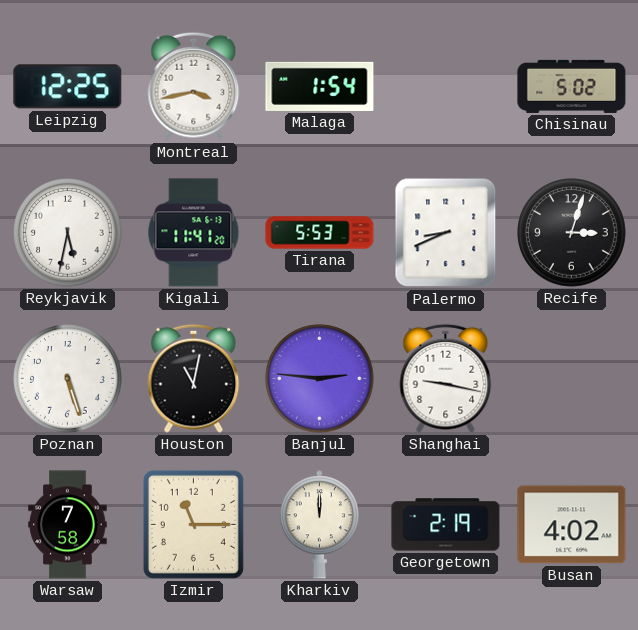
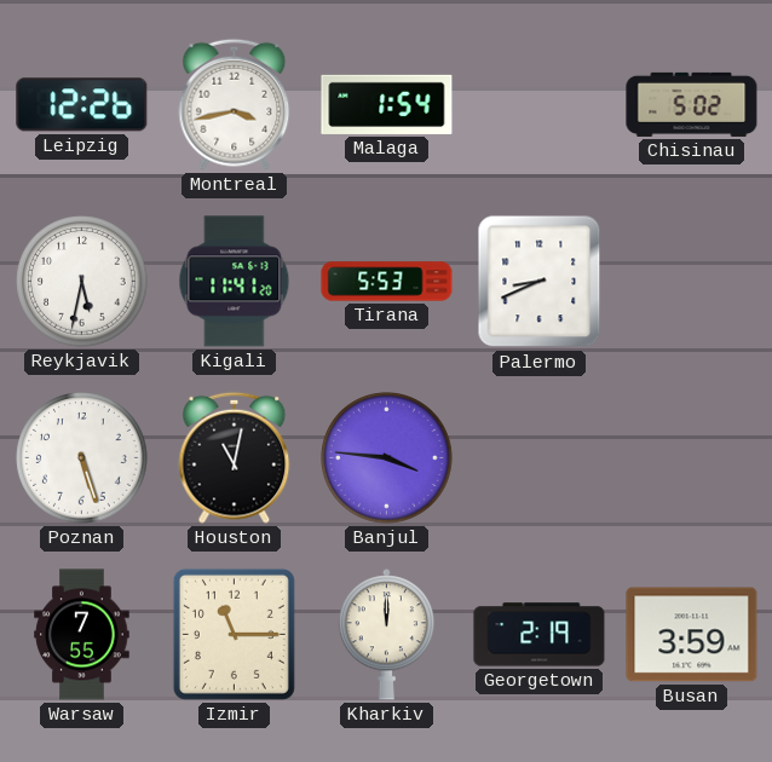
Leipzig: 12:25 -> 12:26
Recife: 3:03 -> none
Banjul: 2:46 -> 3:46
Shanghai: 9:17 -> none
Warsaw: 7:58 -> 7:55
Busan: 4:02 -> 3:59
